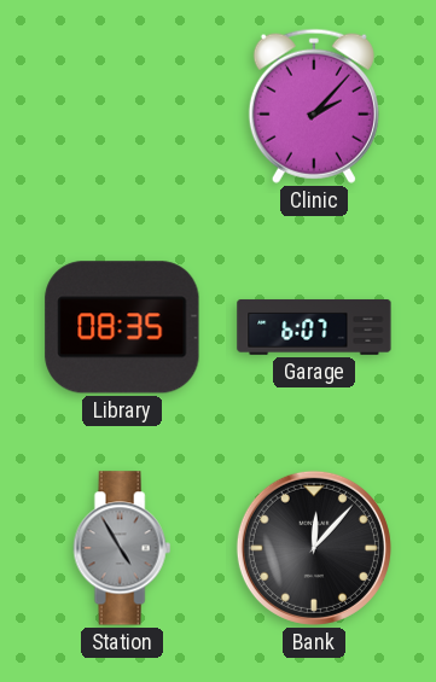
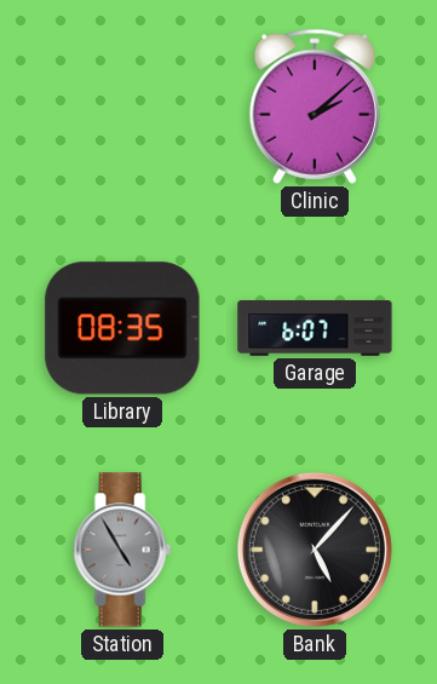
Clinic: 2:07 -> 2:08
Bank: 12:07 -> 5:07
